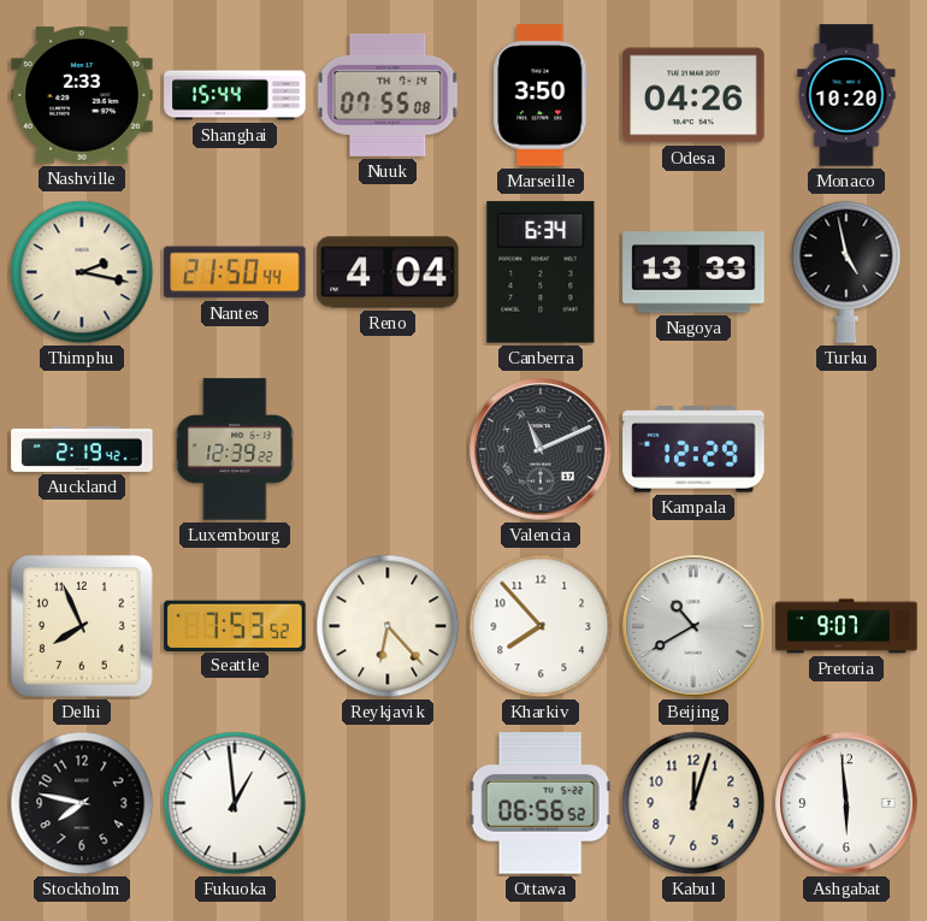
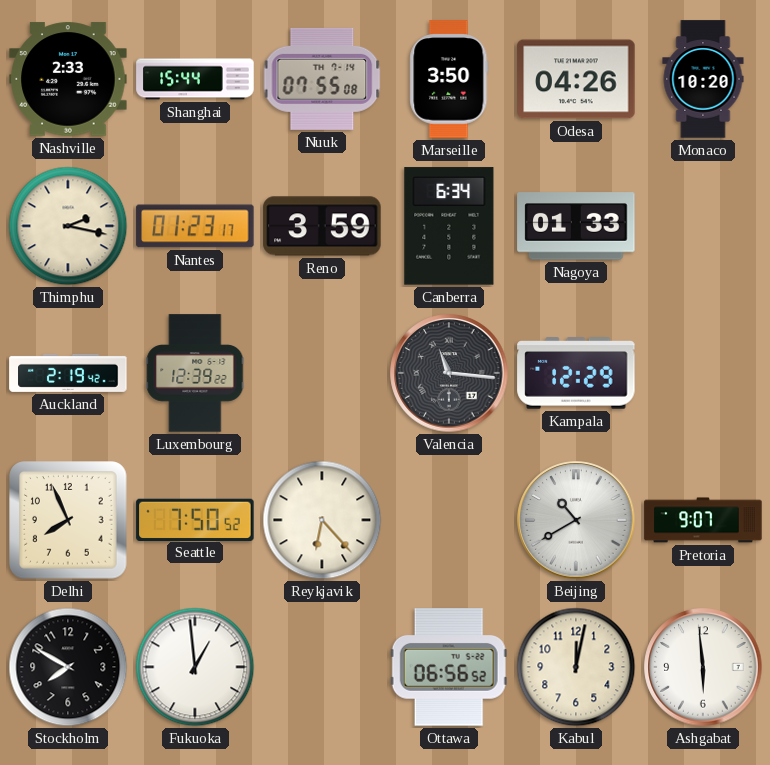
Nantes: 21:50 -> 01:23
Reno: 4:04 -> 3:59
Nagoya: 13:33 -> 01:33
Turku: 4:58 -> none
Valencia: 11:11 -> 11:16
Seattle: 7:53 -> 7:50
Kharkiv: 7:53 -> none
Stockholm: 7:47 -> 7:50
Kabul: 12:03 -> 12:02
